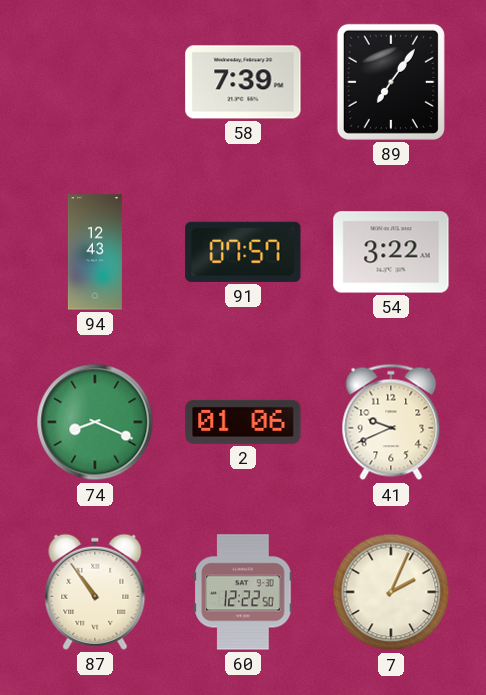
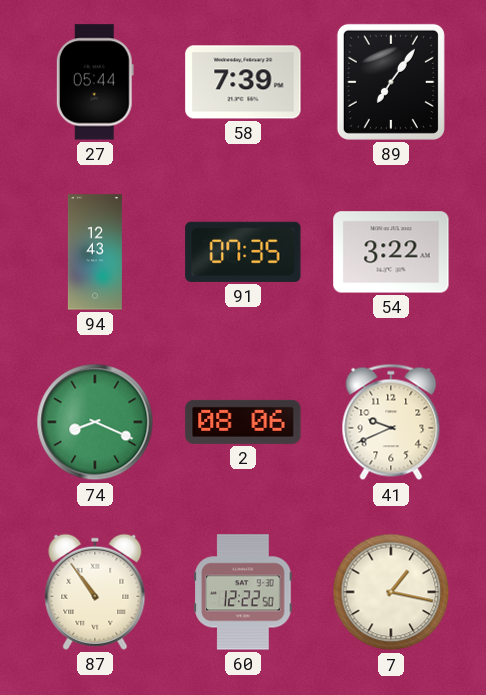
27: none -> 05:44
91: 07:57 -> 07:35
2: 01:06 -> 08:06
7: 2:04 -> 1:17
